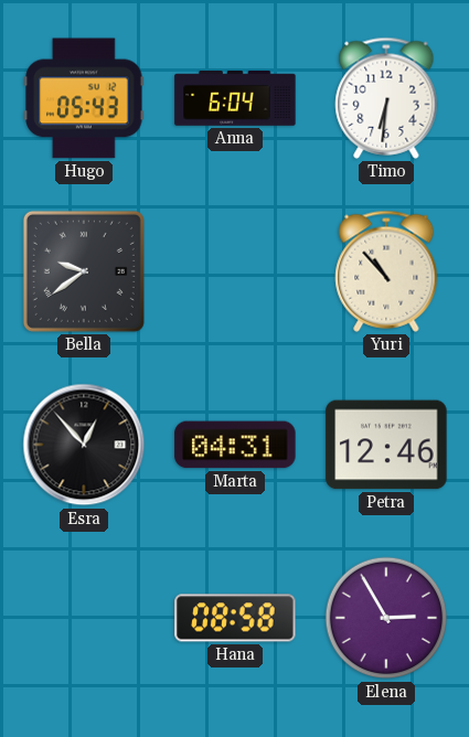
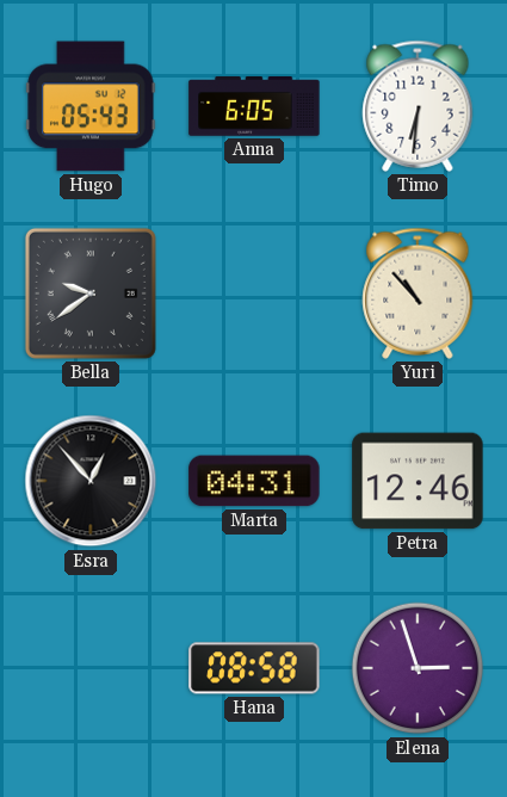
Anna: 6:04 -> 6:05
Elena: 2:55 -> 2:57
